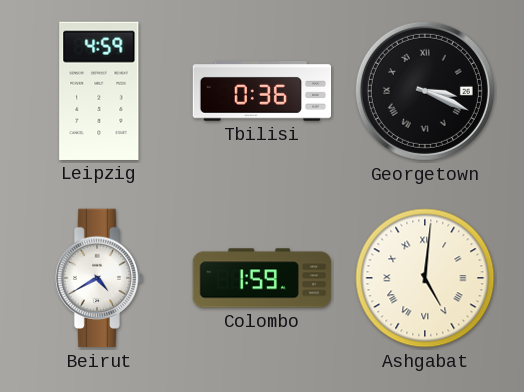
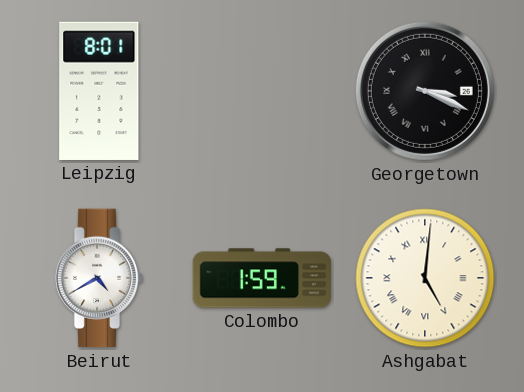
Leipzig: 4:59 -> 8:01
Tbilisi: 0:36 -> none
